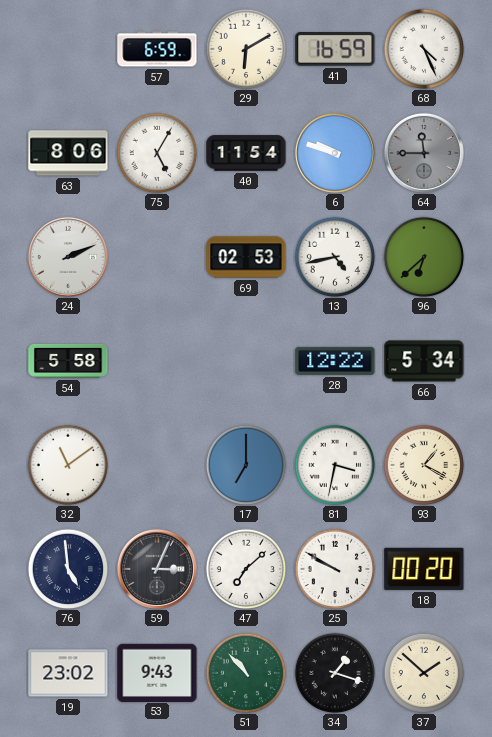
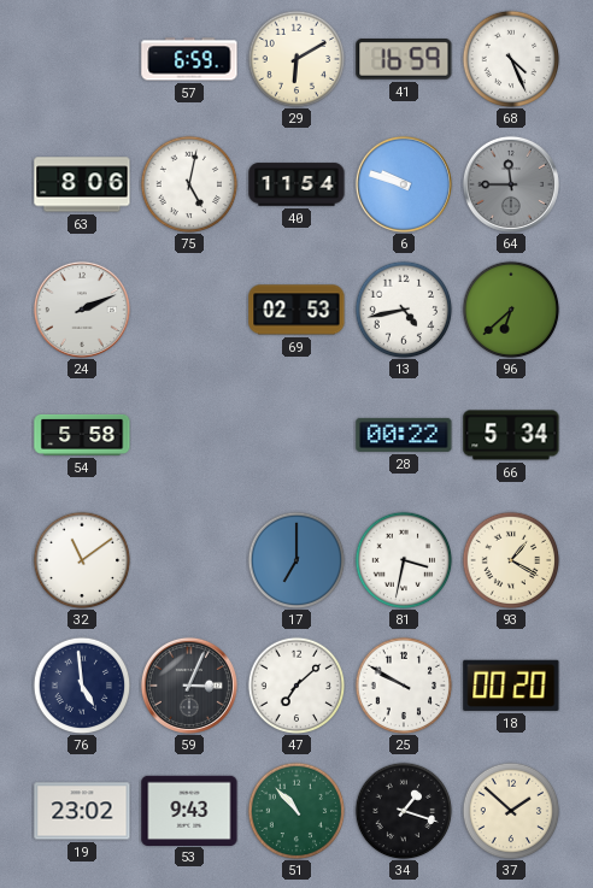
75: 5:05 -> 5:02
28: 12:22 -> 00:22
